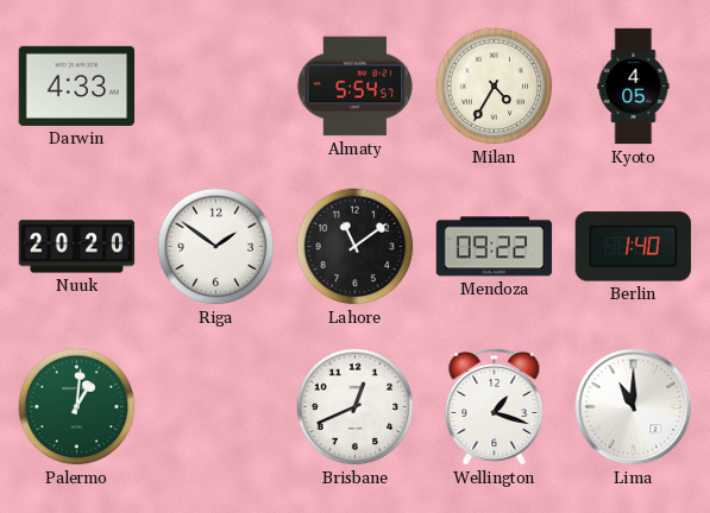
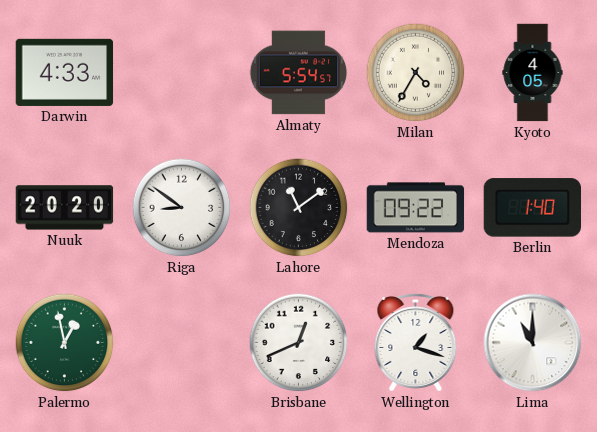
Riga: 1:51 -> 8:51
Palermo: 1:01 -> 12:58
